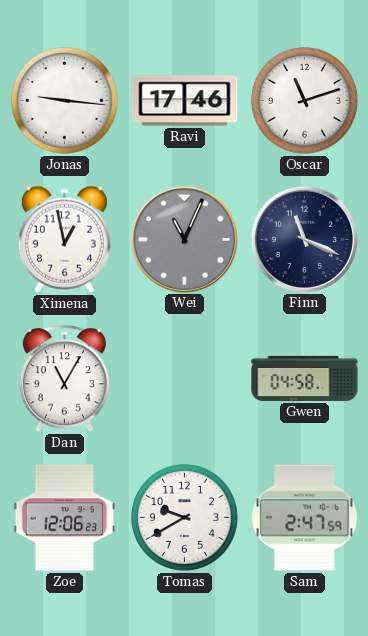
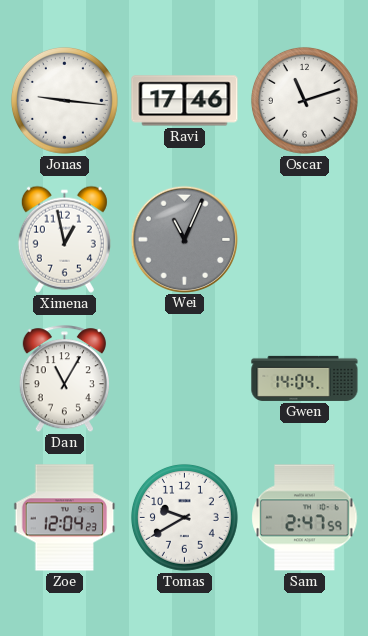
Finn: 11:19 -> none
Gwen: 04:58 -> 14:04
Zoe: 12:06 -> 12:04
